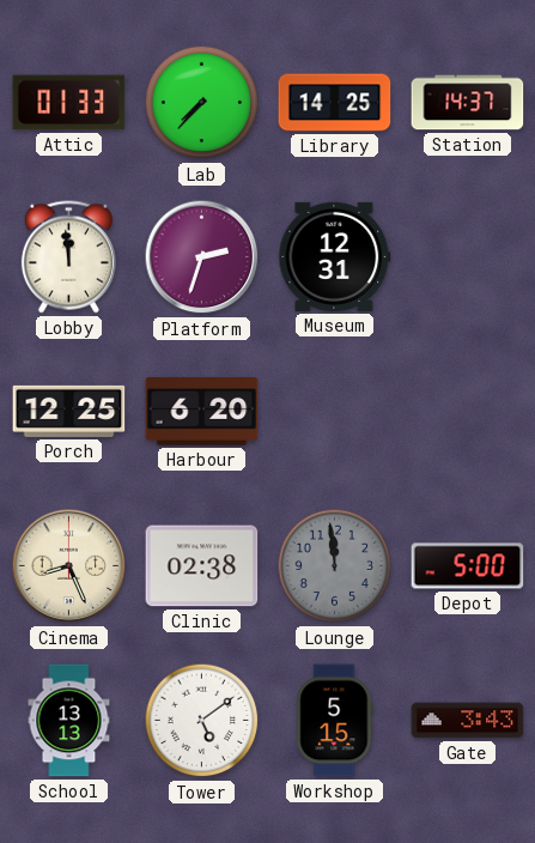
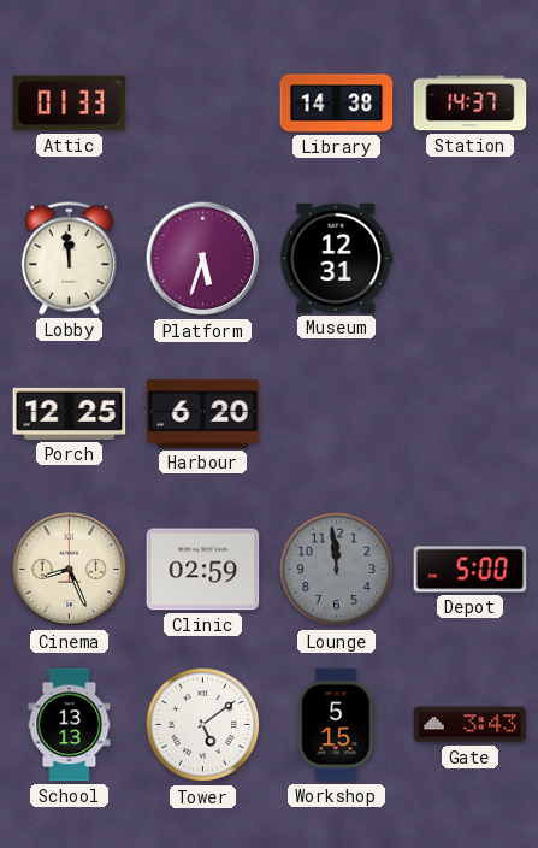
Lab: 7:37 -> none
Library: 14:25 -> 14:38
Platform: 2:33 -> 5:33
Clinic: 02:38 -> 02:59
